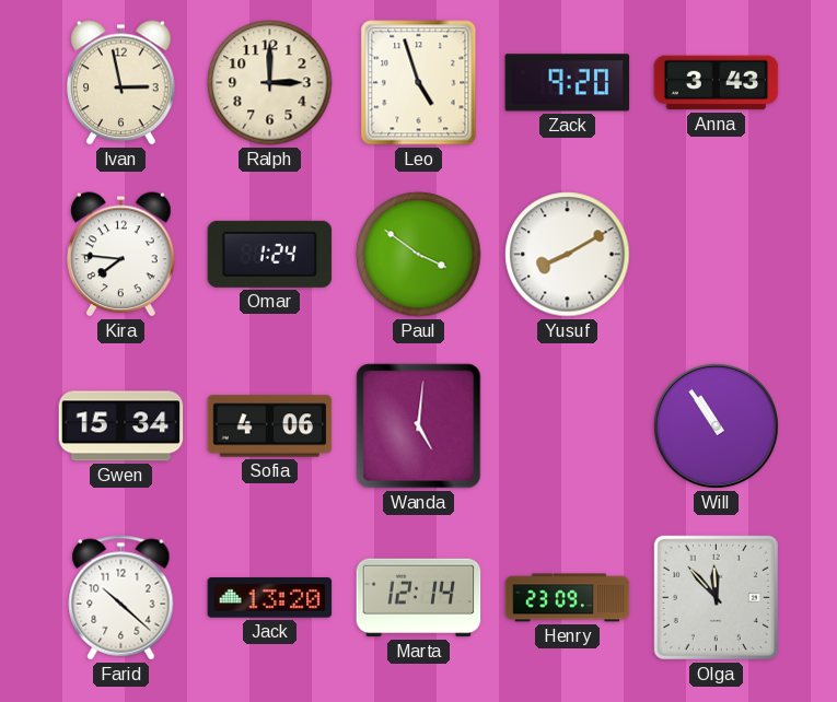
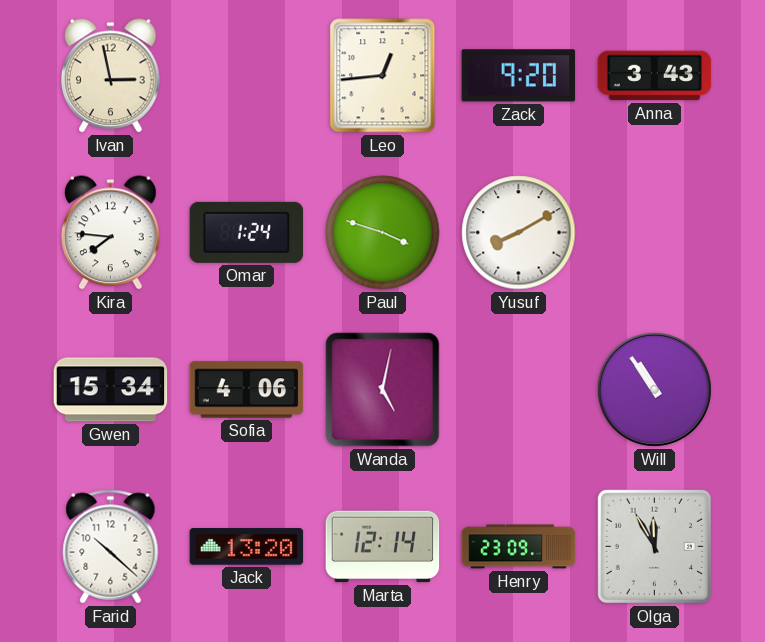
Ralph: 3:00 -> none
Leo: 4:57 -> 12:44
Paul: 3:51 -> 3:48
Wanda: 5:01 -> 5:02
Olga: 11:53 -> 11:55
